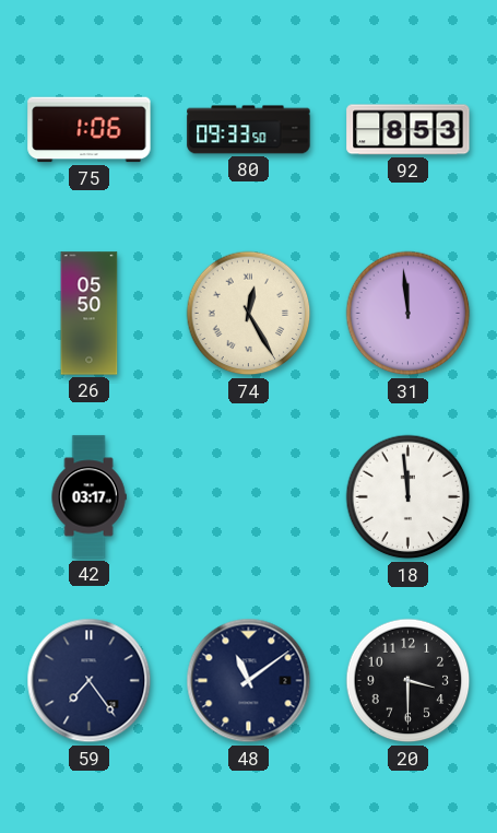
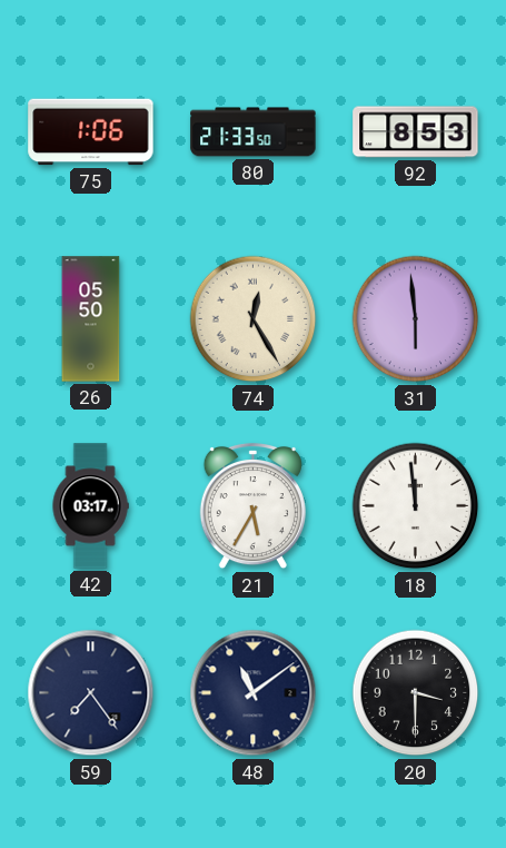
80: 09:33 -> 21:33
31: 11:59 -> 5:59
21: none -> 5:35
